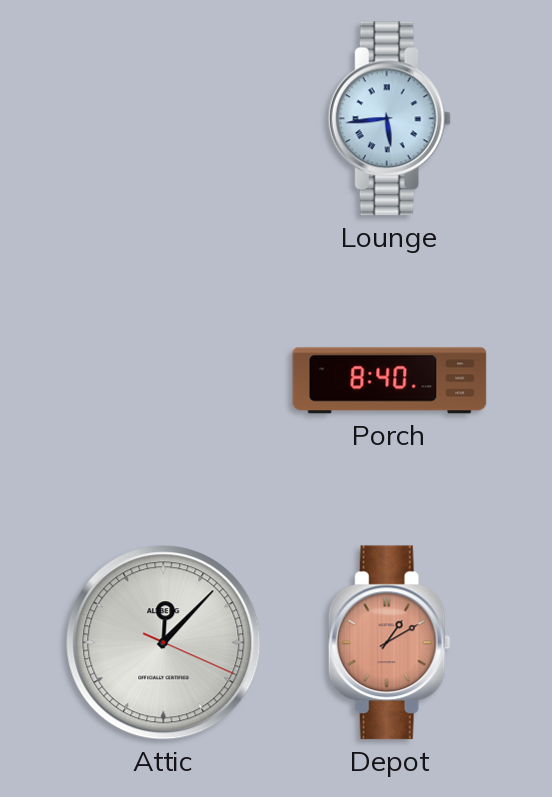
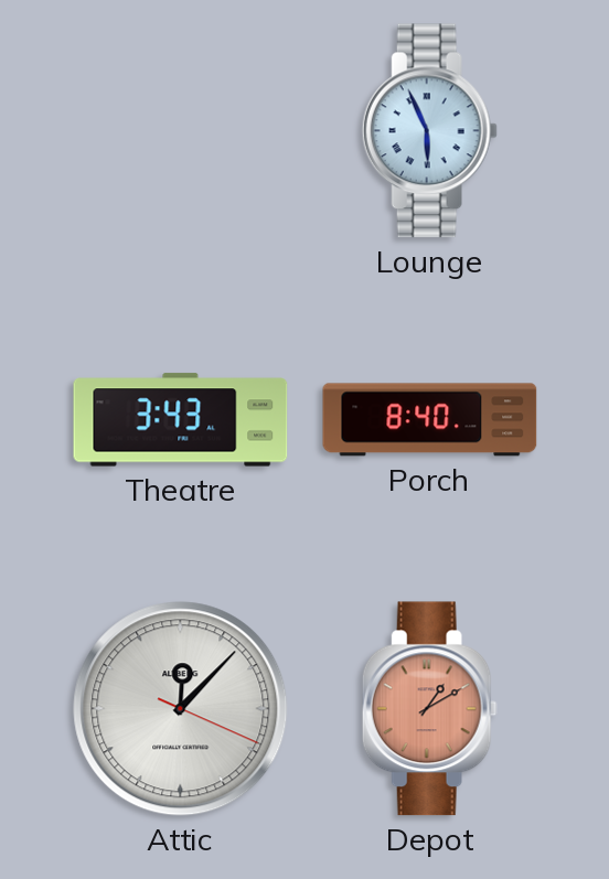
Lounge: 5:44 -> 5:56
Theatre: none -> 3:43
